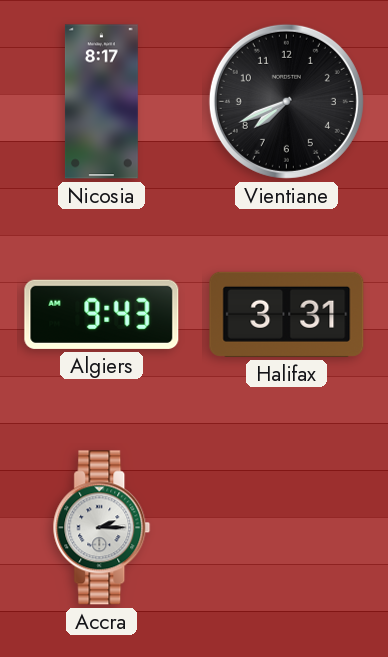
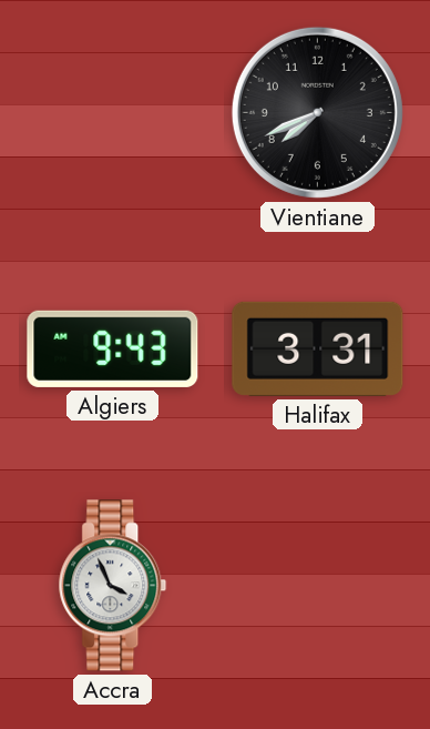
Nicosia: 8:17 -> none
Accra: 2:15 -> 3:56
